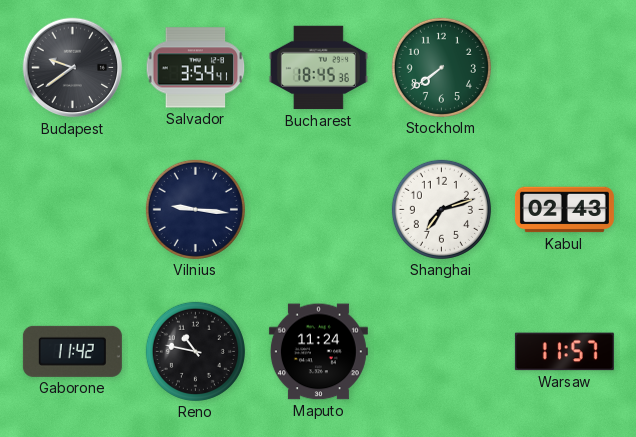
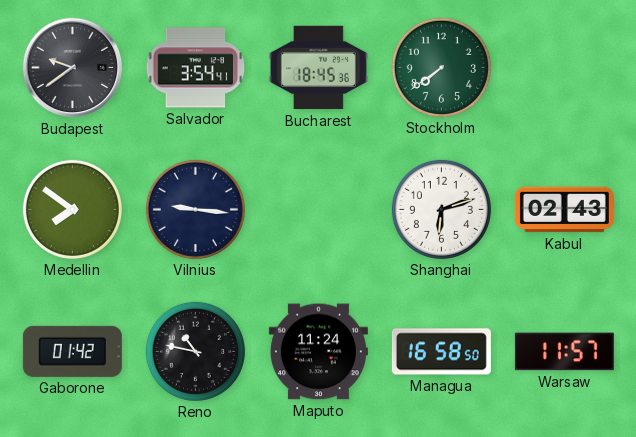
Medellin: none -> 7:51
Shanghai: 7:12 -> 6:12
Gaborone: 11:42 -> 01:42
Managua: none -> 16:58
